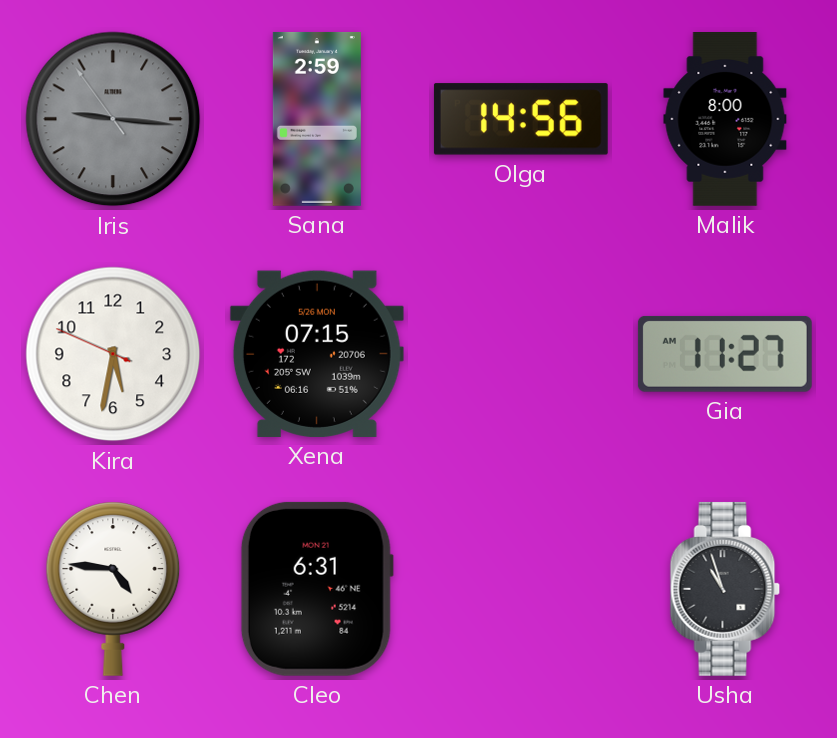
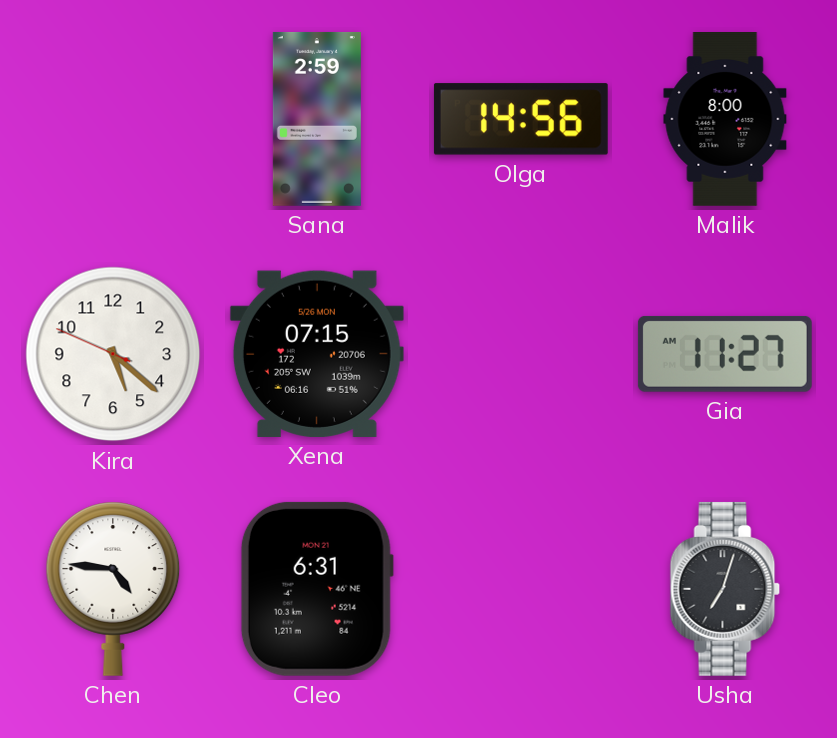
Iris: 9:15 -> none
Kira: 5:31 -> 5:21
Usha: 10:57 -> 7:03
